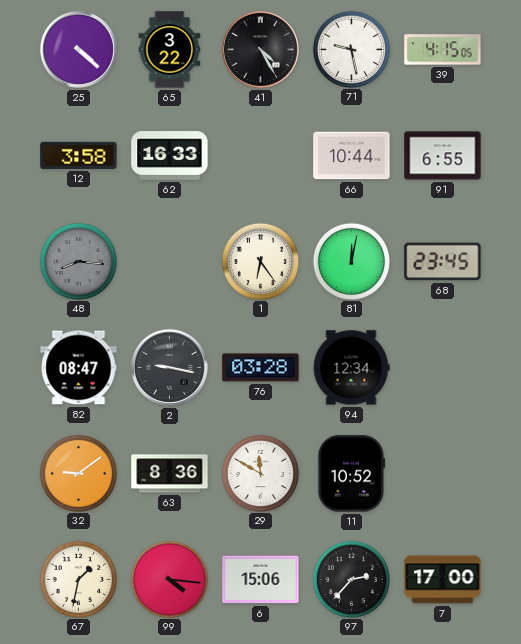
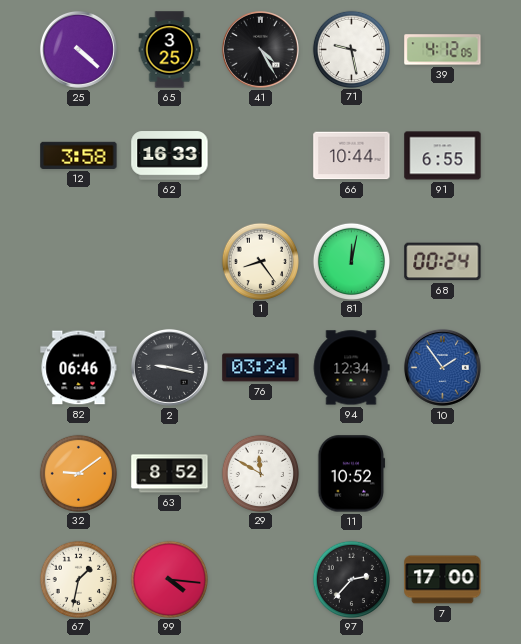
65: 3:22 -> 3:25
39: 4:15 -> 4:12
48: 8:16 -> none
1: 6:24 -> 8:24
68: 23:45 -> 00:24
82: 08:47 -> 06:46
76: 03:28 -> 03:24
10: none -> 1:54
63: 8:36 -> 8:52
6: 15:06 -> none
